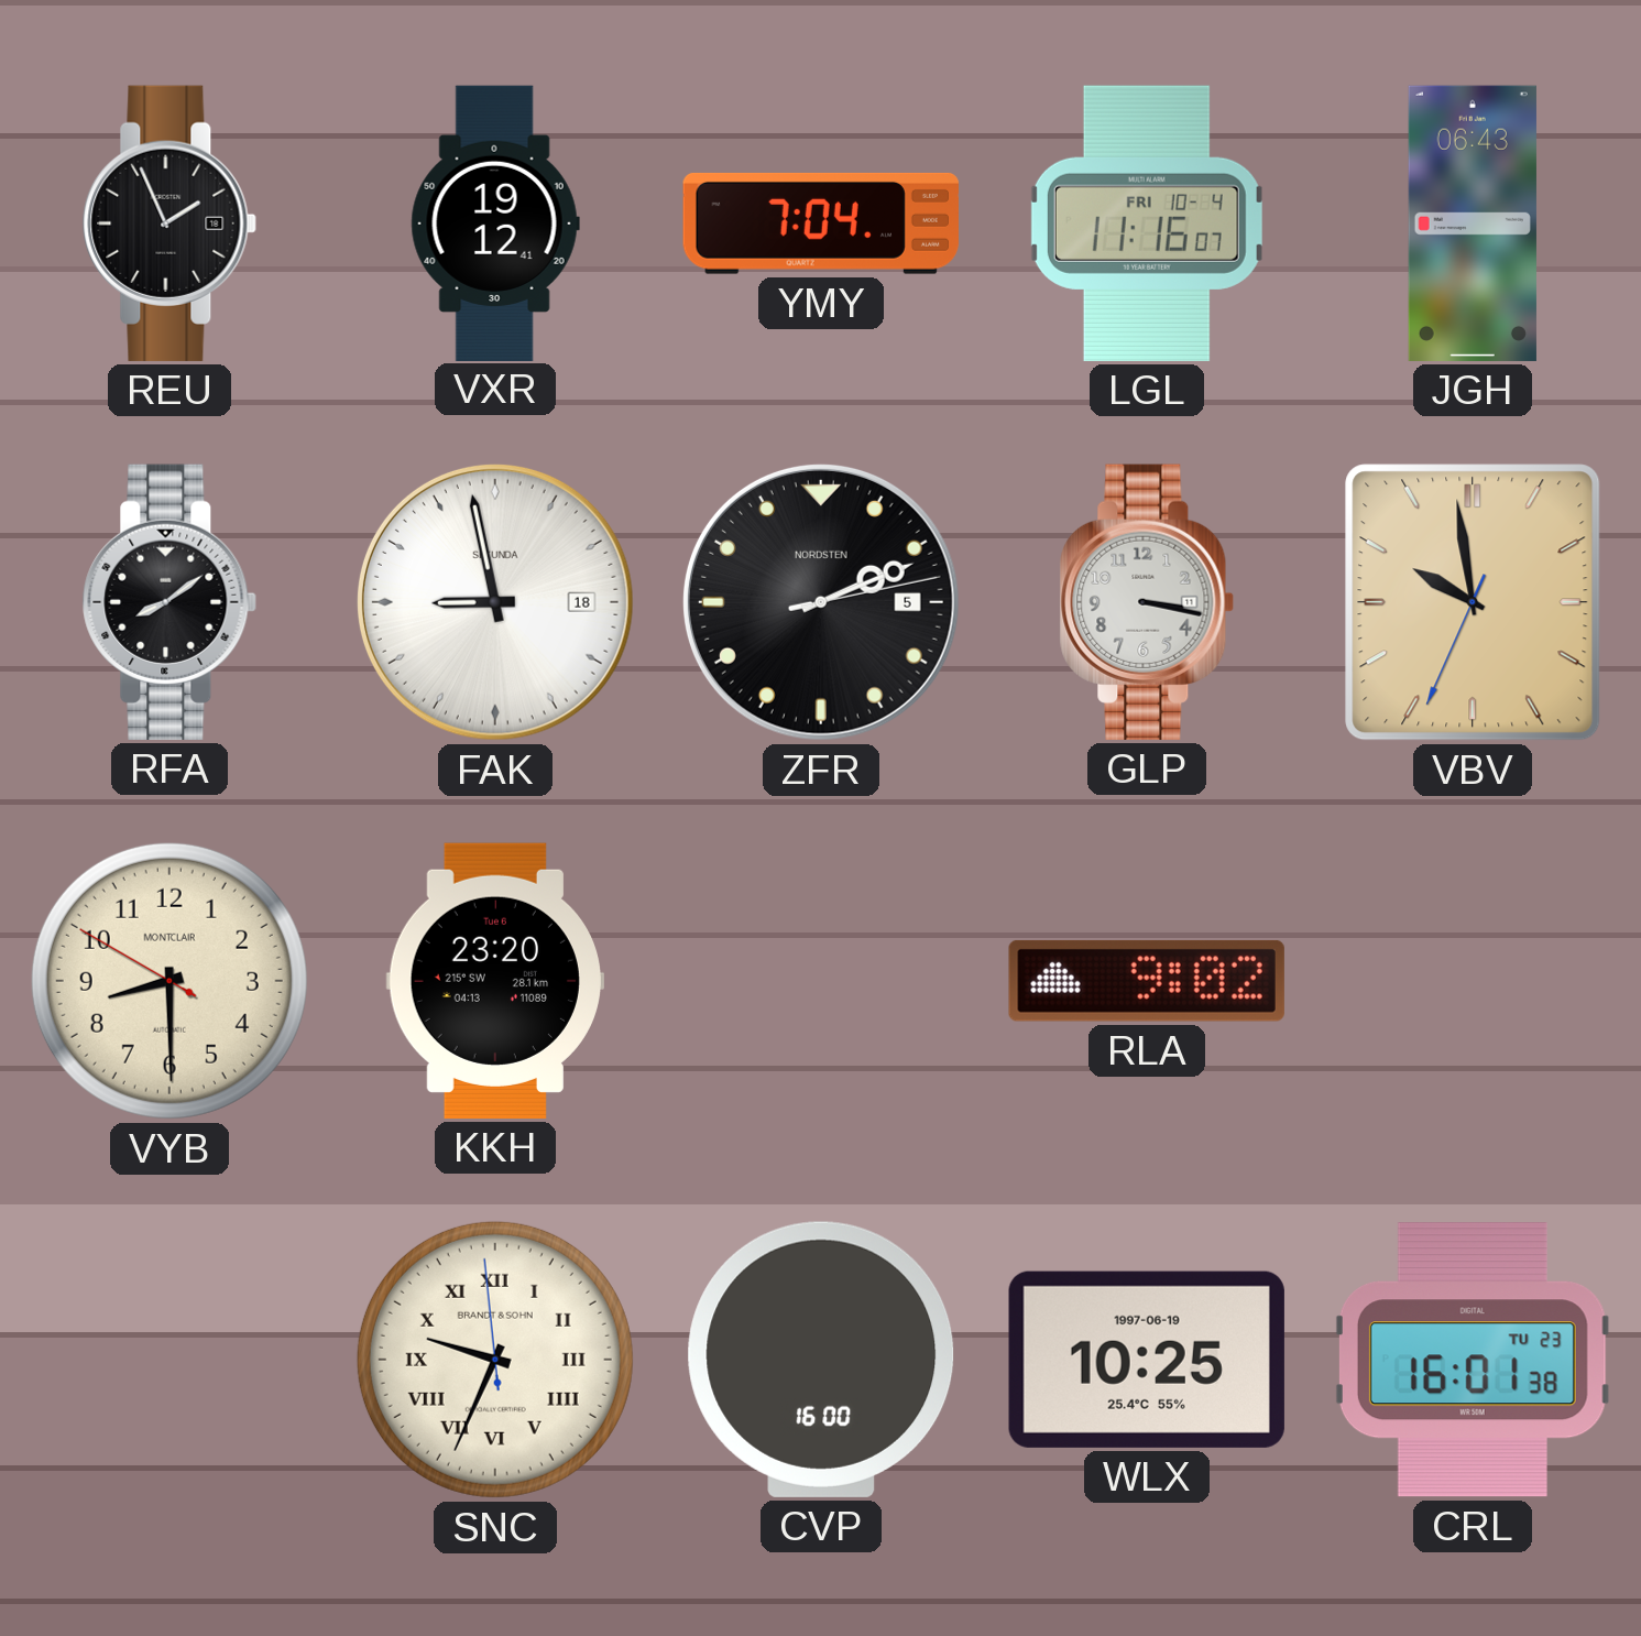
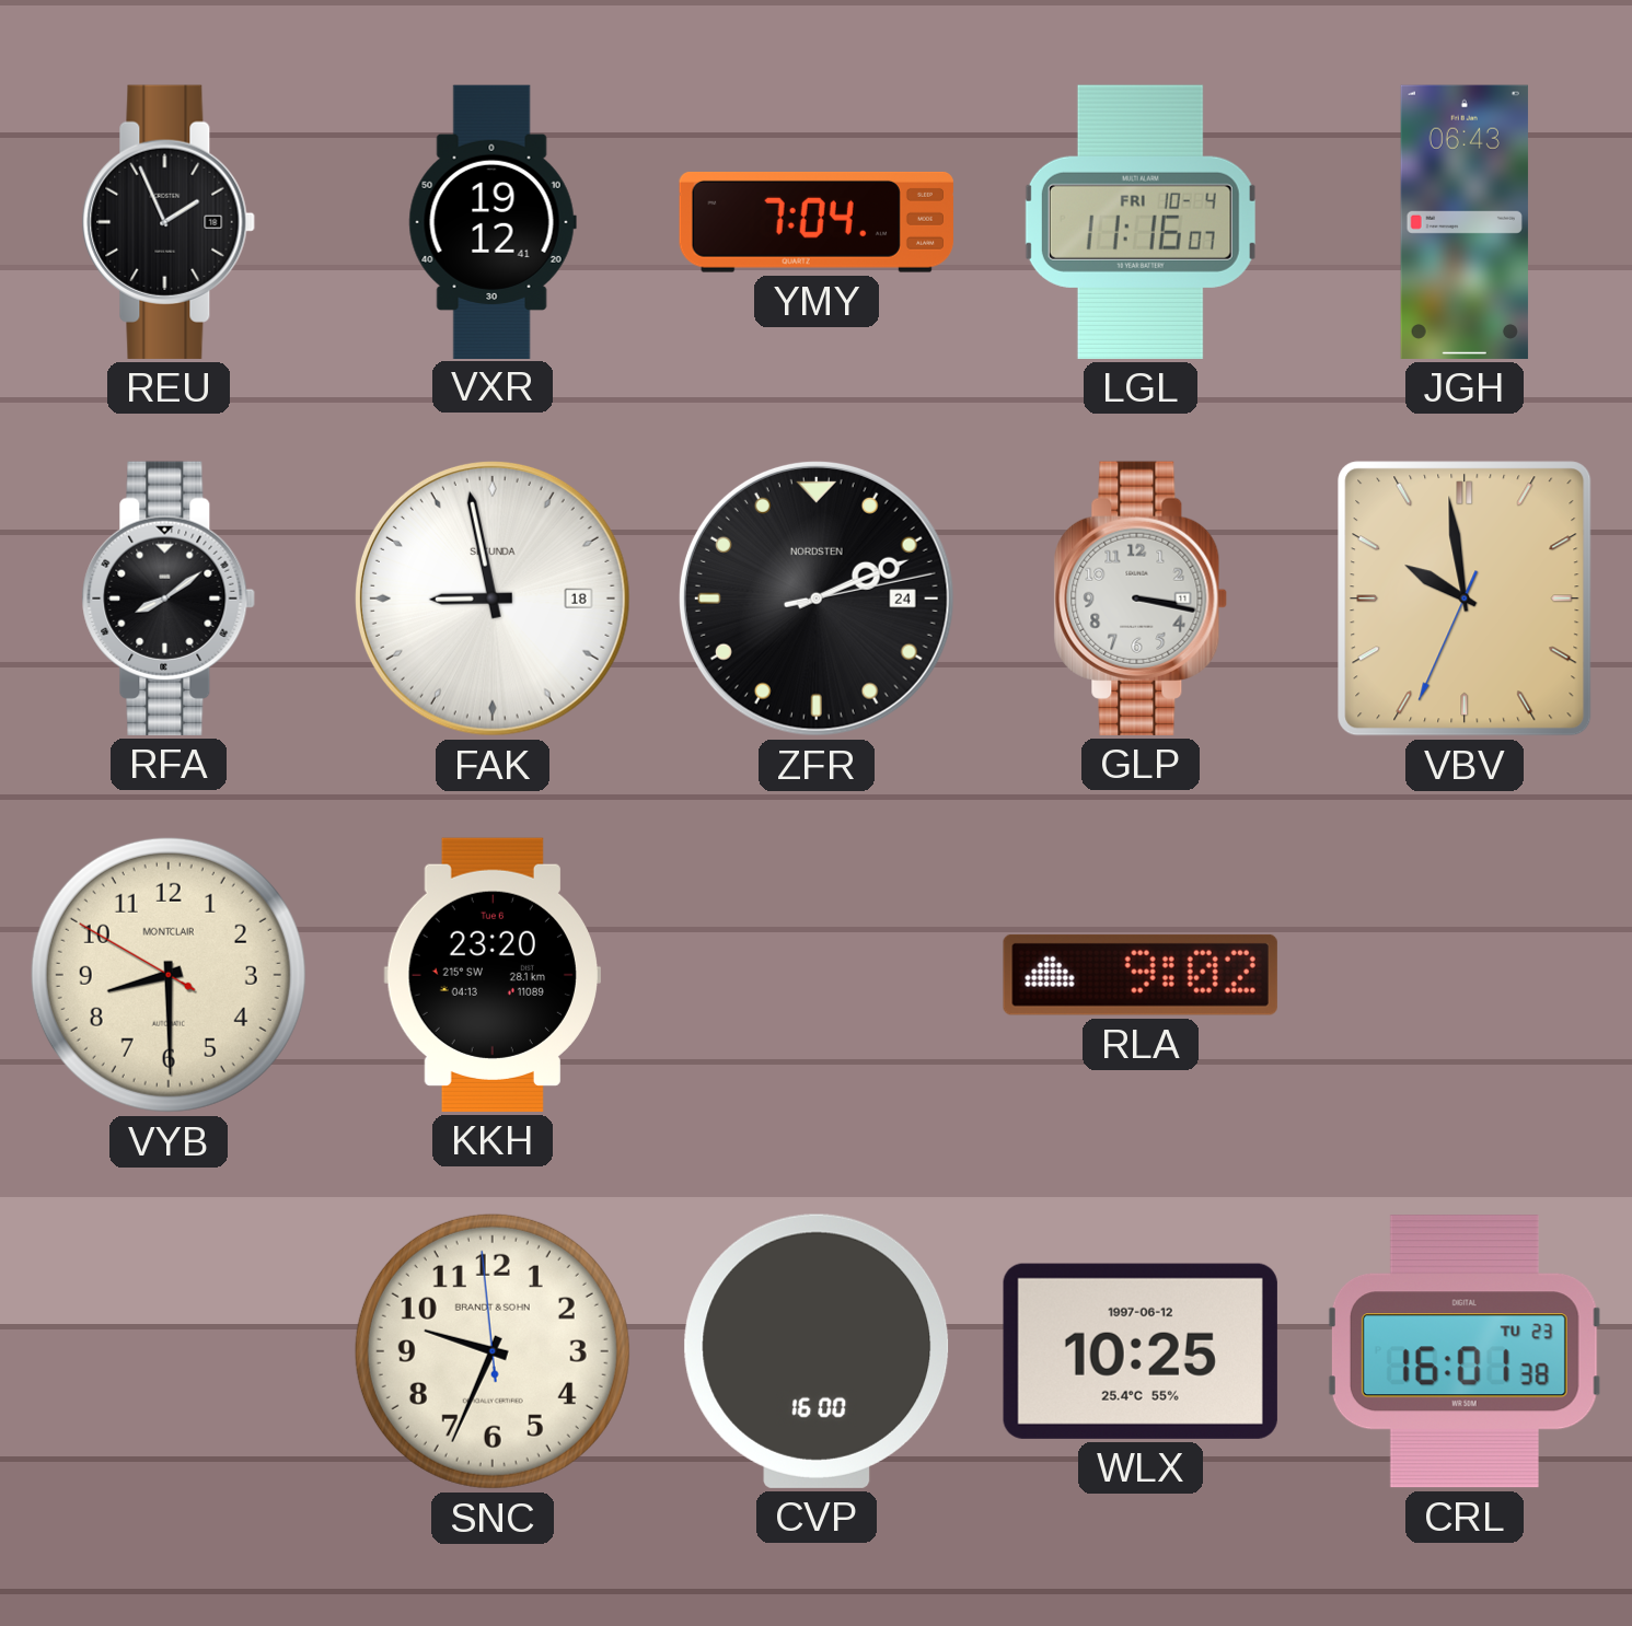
ZFR date: 5 -> 24
SNC numerals: Roman -> Arabic
WLX date: 1997-06-19 -> 1997-06-12
